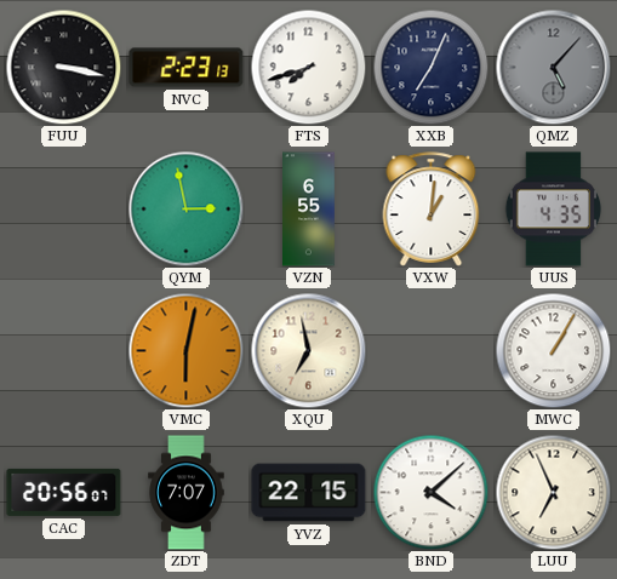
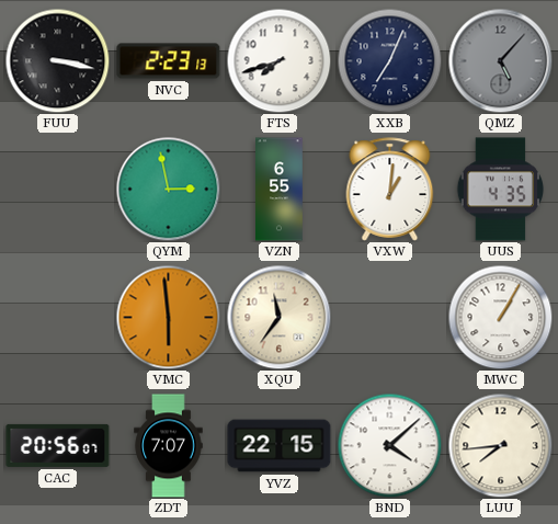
VMC: 6:02 -> 5:59
XQU: 6:58 -> 11:36
LUU: 6:56 -> 7:44
